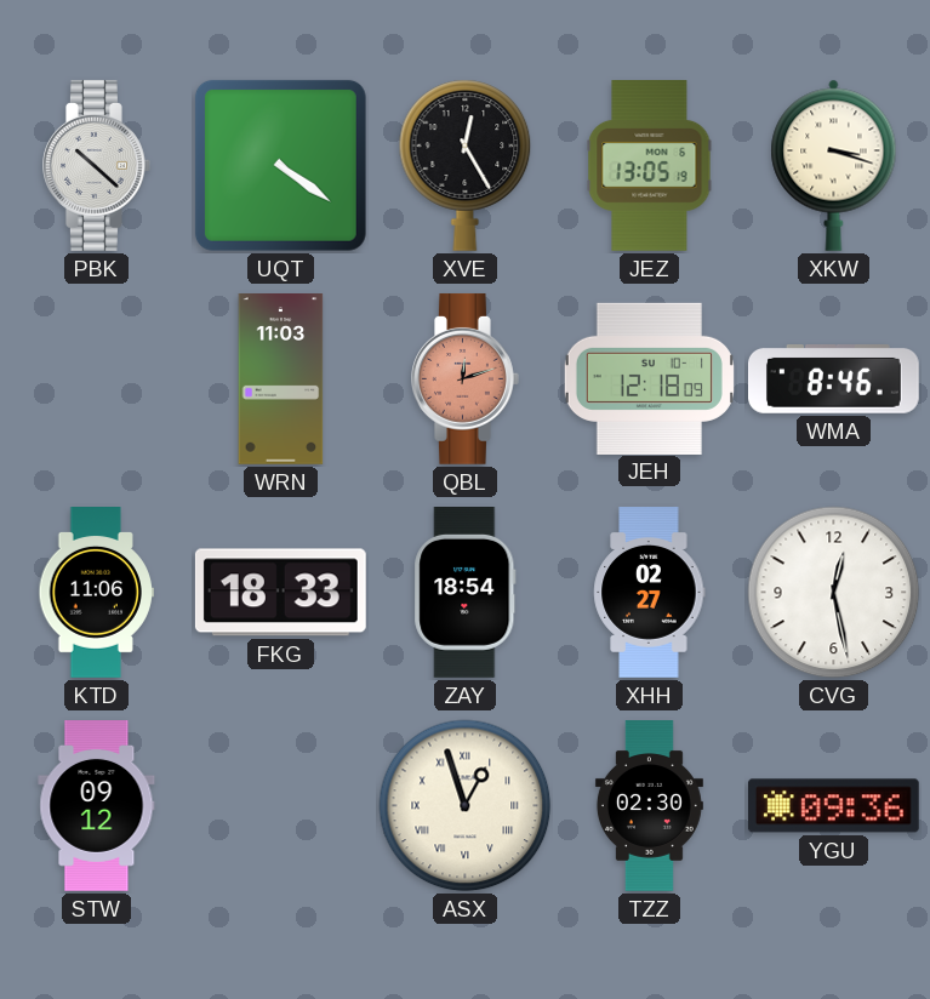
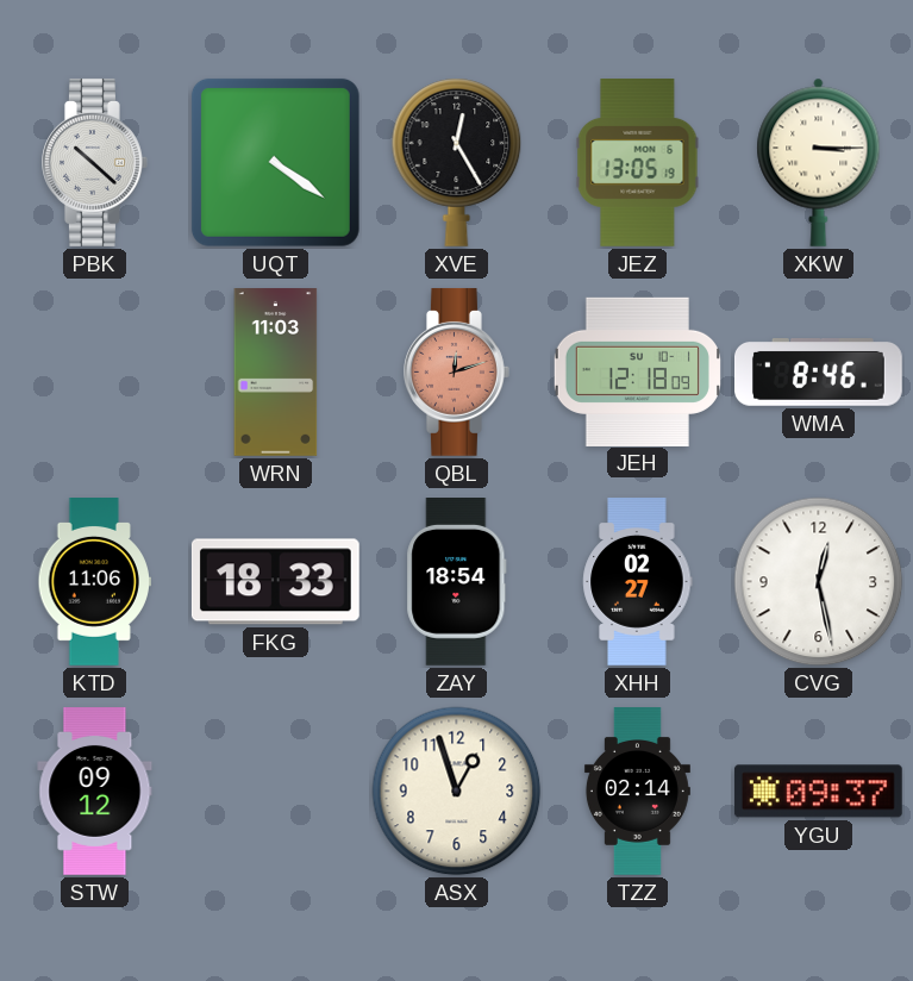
XKW: 3:18 -> 3:15
ASX numerals: Roman -> Arabic
TZZ: 02:30 -> 02:14
YGU: 09:36 -> 09:37
